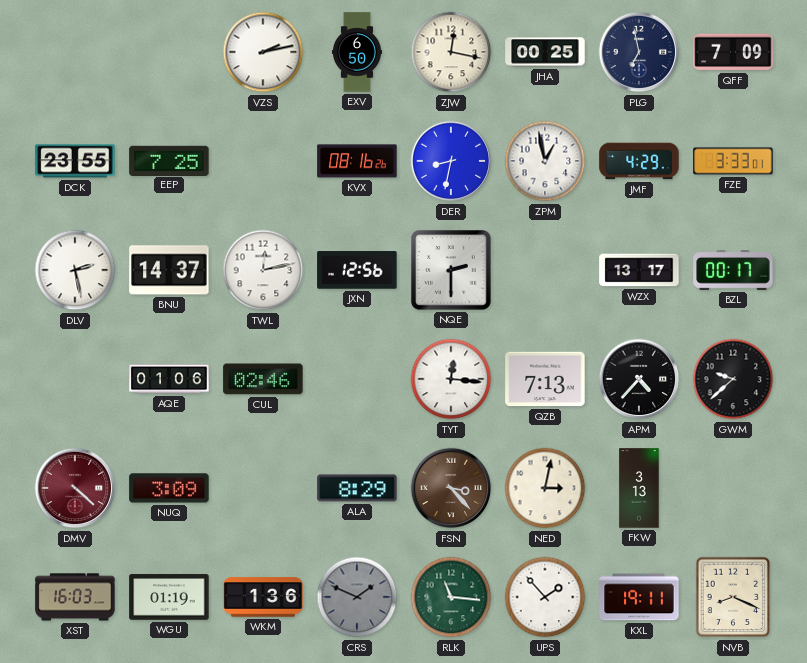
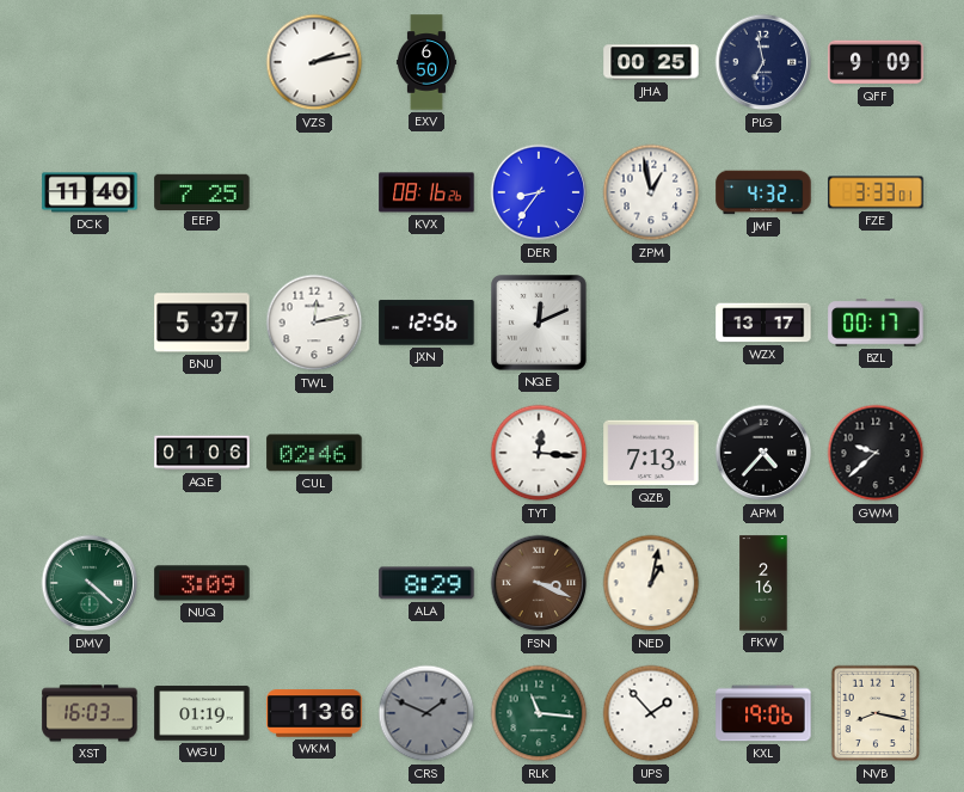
ZJW: 12:17 -> none
QFF: 7:09 -> 9:09
DCK: 23:55 -> 11:40
DER: 8:32 -> 8:36
JMF: 4:29 -> 4:32
DLV: 2:28 -> none
BNU: 14:37 -> 5:37
NQE: 2:30 -> 12:11
DMV dial: burgundy -> green
FSN: 3:23 -> 3:19
NED: 3:02 -> 1:02
FKW: 3:13 -> 2:16
KXL: 19:11 -> 19:06
NVB: 8:19 -> 8:17
